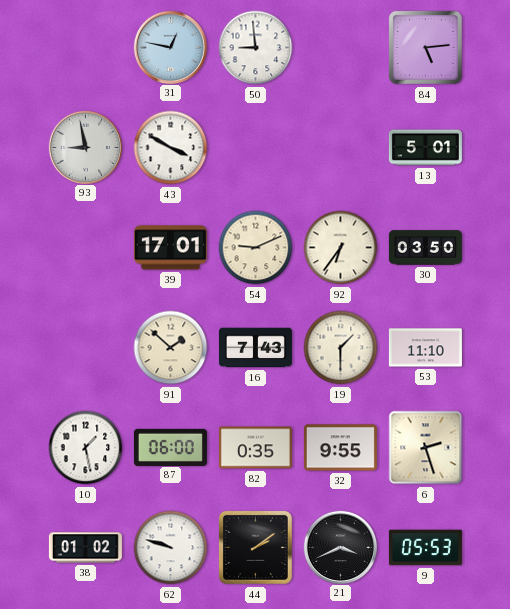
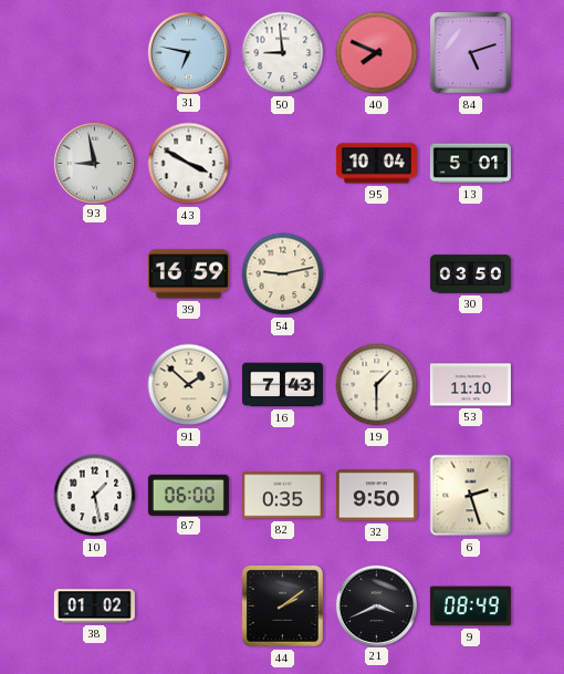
31: 12:47 -> 6:47
40: none -> 7:49
84: 5:14 -> 5:12
95: none -> 10:04
39: 17:01 -> 16:59
54: 9:11 -> 9:13
92: 6:36 -> none
32: 9:55 -> 9:50
62: 9:48 -> none
9: 05:53 -> 08:49
